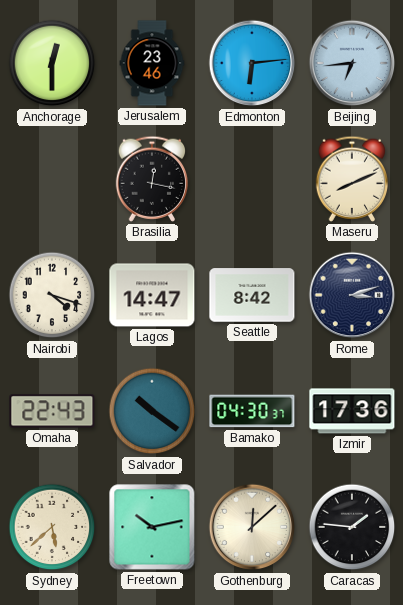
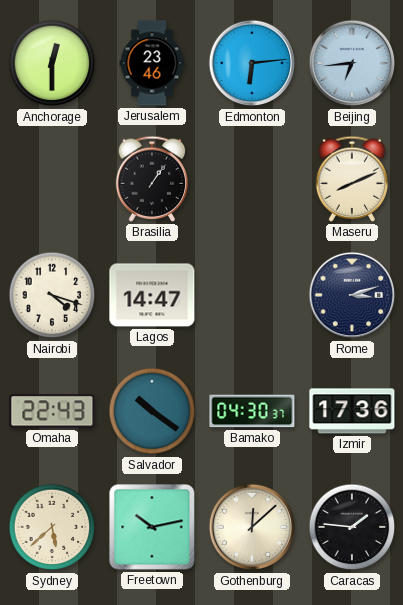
Brasilia: 12:17 -> 1:06
Seattle: 8:42 -> none
